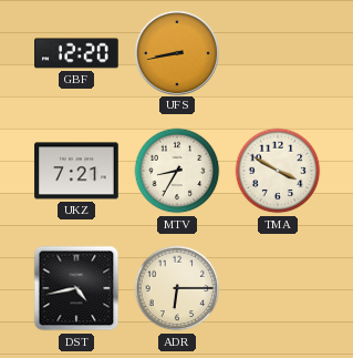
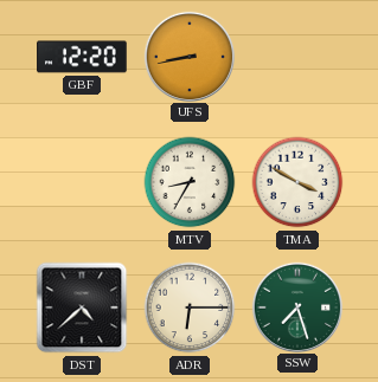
UKZ: 7:21 -> none
DST: 4:43 -> 4:38
SSW: none -> 7:27
